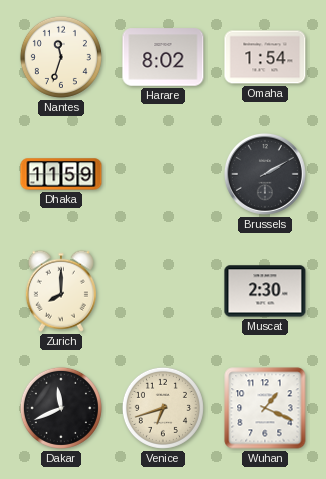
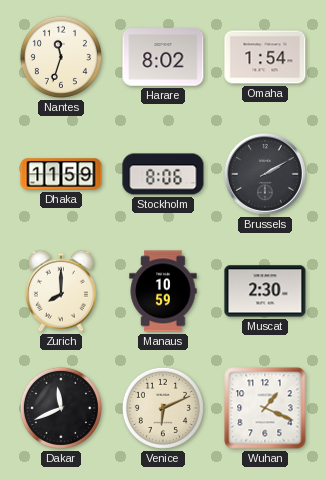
Stockholm: none -> 8:06
Manaus: none -> 10:59
Venice: 6:42 -> 6:11
